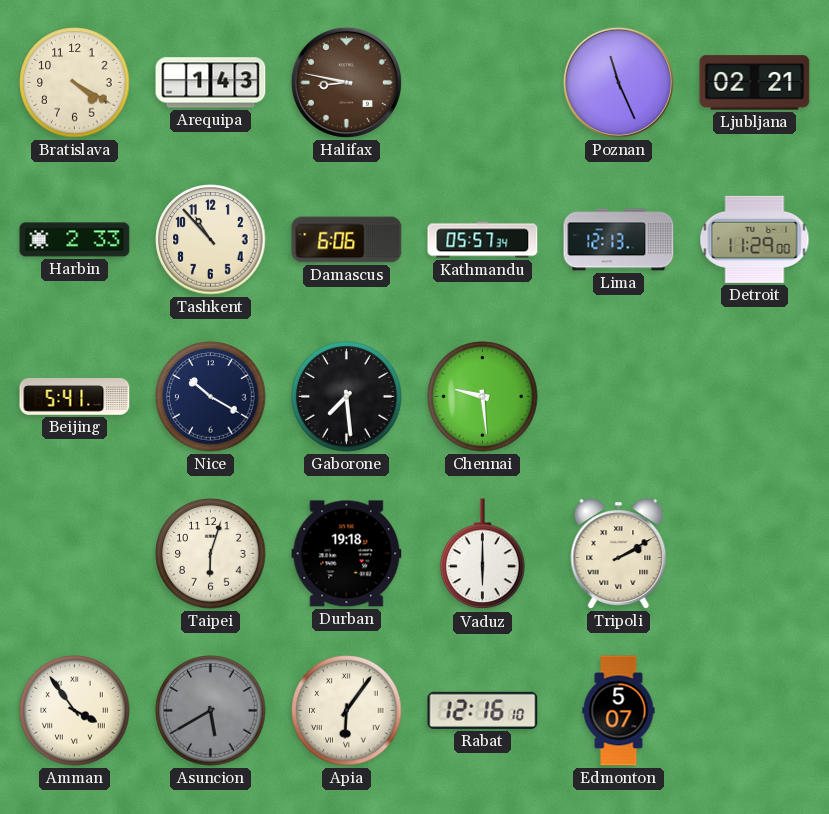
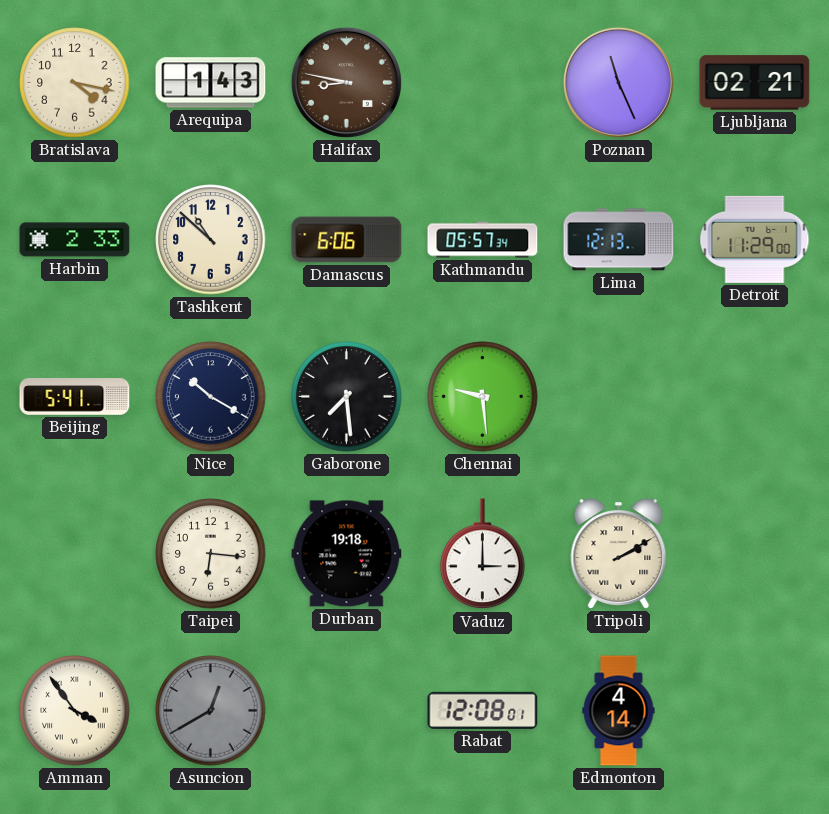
Bratislava: 4:20 -> 4:17
Tashkent: 10:53 -> 10:52
Taipei: 6:03 -> 6:16
Vaduz: 6:00 -> 3:00
Asuncion: 5:40 -> 12:40
Apia: 6:06 -> none
Rabat: 12:16 -> 12:08
Edmonton: 5:07 -> 4:14
